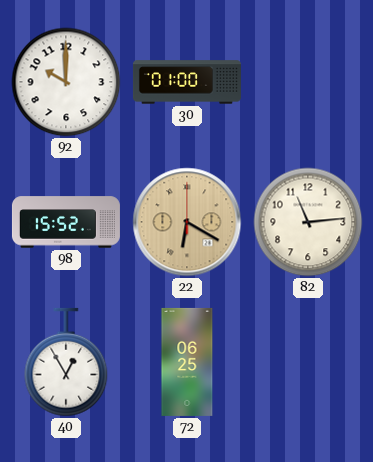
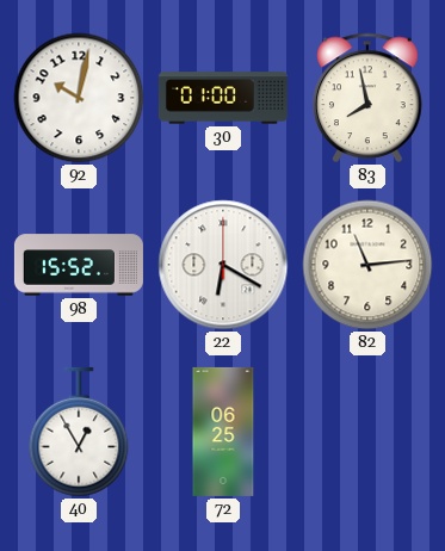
92: 10:00 -> 10:02
83: none -> 7:58
22 dial: champagne -> white
